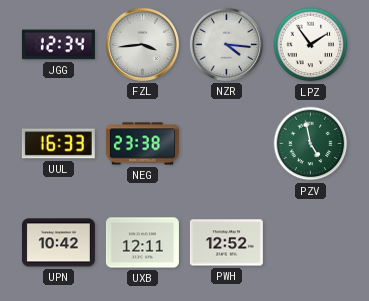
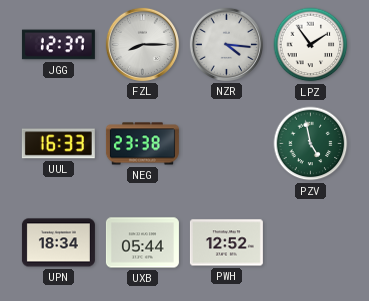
JGG: 12:34 -> 12:37
FZL: 3:44 -> 8:15
UPN: 10:42 -> 18:34
UXB: 12:11 -> 05:44
